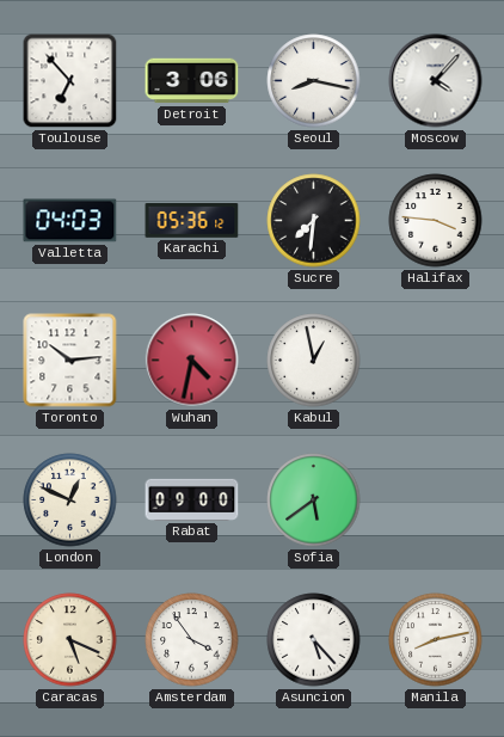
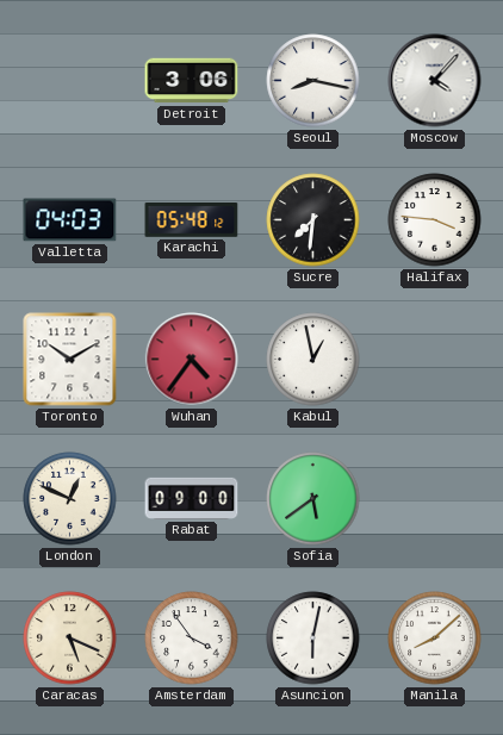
Toulouse: 6:53 -> none
Karachi: 05:36 -> 05:48
Toronto: 10:14 -> 10:10
Wuhan: 4:32 -> 4:36
Asuncion: 5:23 -> 6:02
Manila: 8:13 -> 8:08
